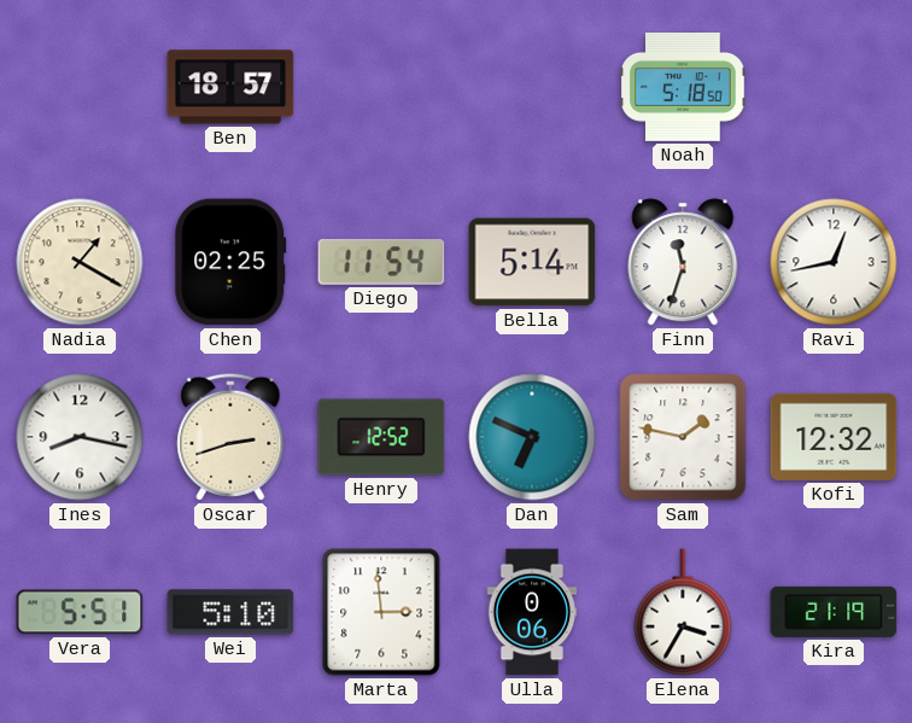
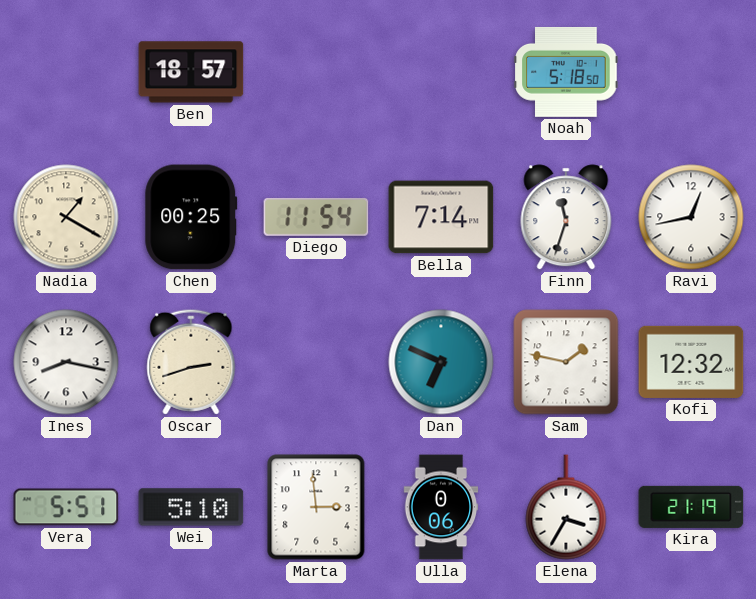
Chen: 02:25 -> 00:25
Bella: 5:14 -> 7:14
Henry: 12:52 -> none
